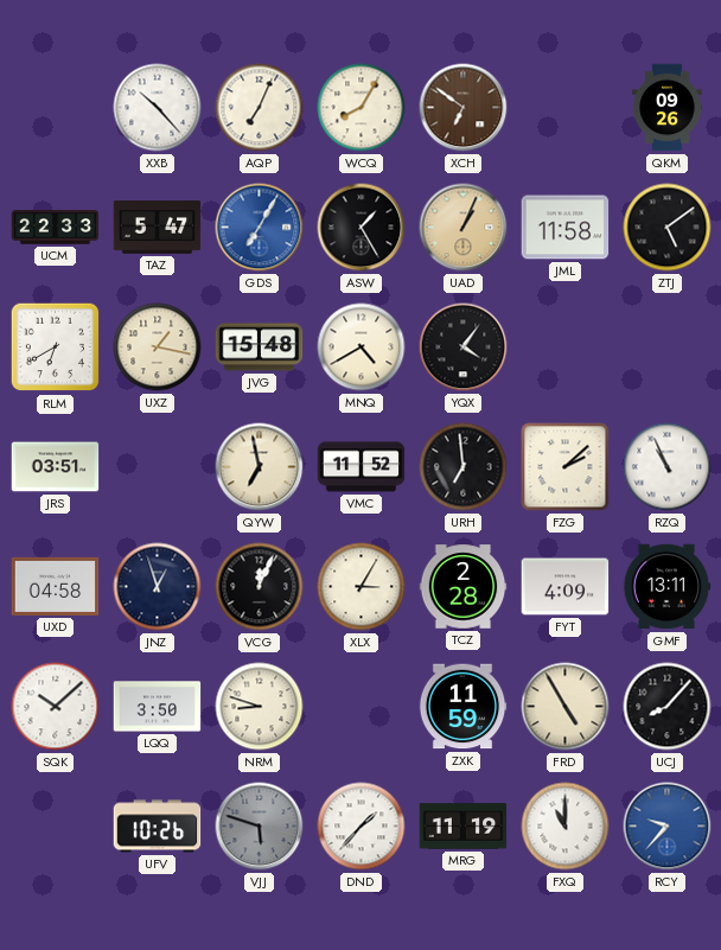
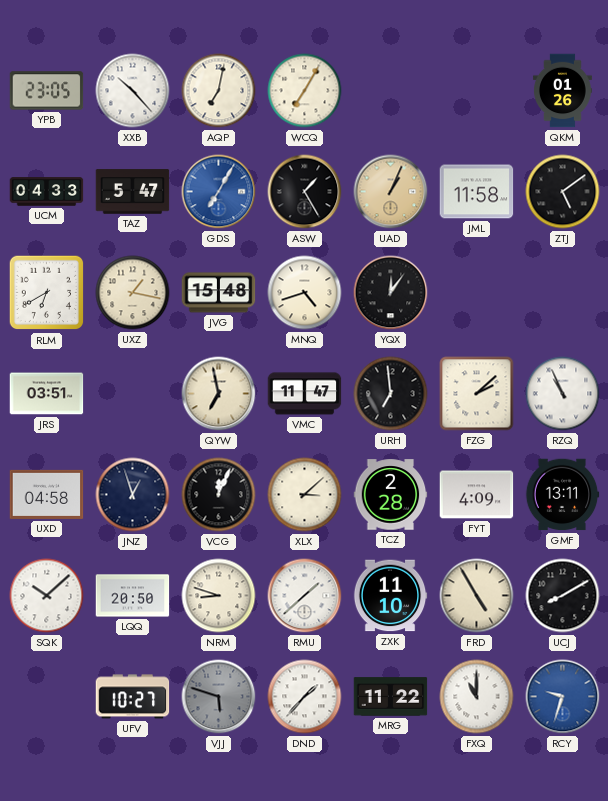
YPB: none -> 23:05
AQP: 7:04 -> 7:02
WCQ: 8:05 -> 7:05
XCH: 6:51 -> none
QKM: 09:26 -> 01:26
UCM: 22:33 -> 04:33
MNQ: 4:40 -> 4:42
YQX: 4:06 -> 12:06
VMC: 11:52 -> 11:47
XLX: 3:05 -> 3:08
LQQ: 3:50 -> 20:50
RMU: none -> 1:38
ZXK: 11:59 -> 11:10
UCJ: 8:07 -> 8:10
UFV: 10:26 -> 10:27
MRG: 11:19 -> 11:22
RCY: 9:37 -> 9:33
